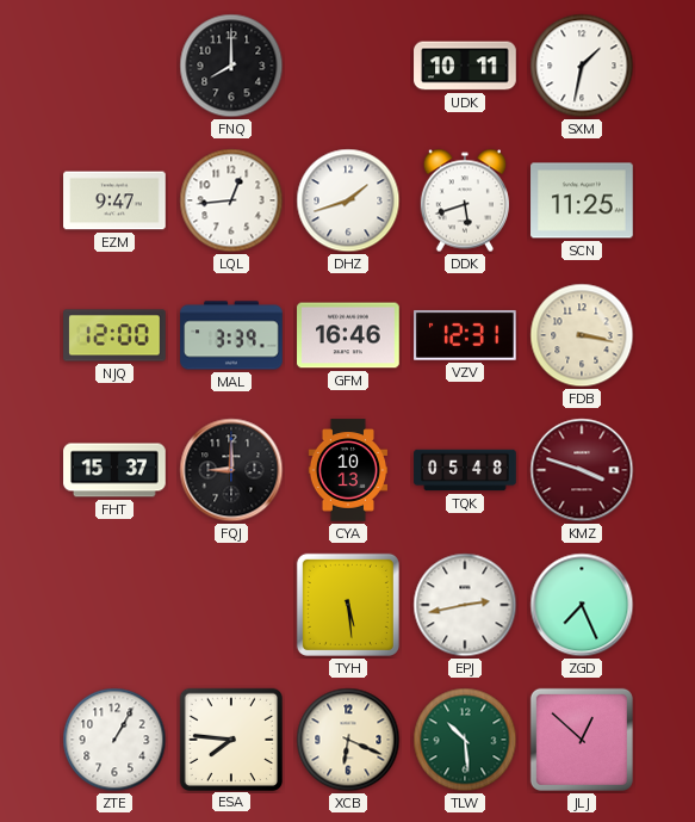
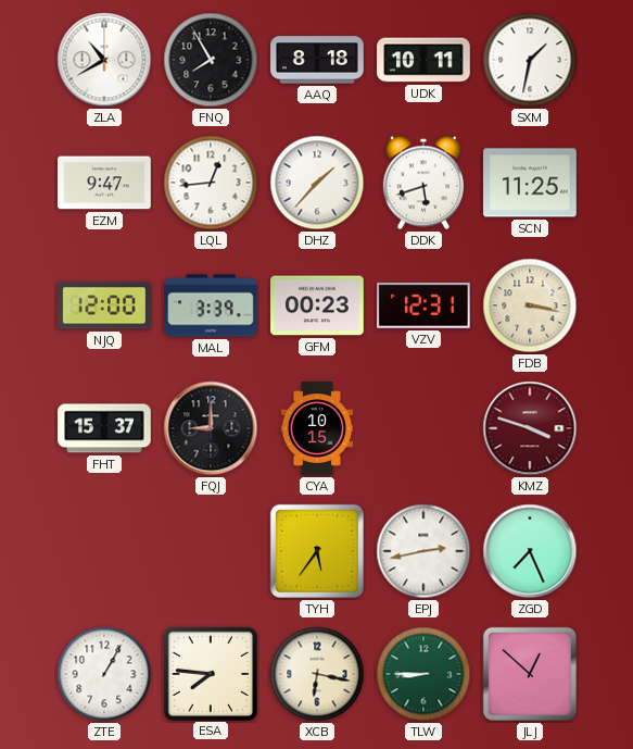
ZLA: none -> 10:40
FNQ: 8:00 -> 7:55
AAQ: none -> 8:18
DHZ: 1:42 -> 1:37
GFM: 16:46 -> 00:23
CYA: 10:13 -> 10:15
TQK: 05:48 -> none
TYH: 5:29 -> 5:36
XCB: 6:19 -> 6:17
TLW: 10:29 -> 8:45
